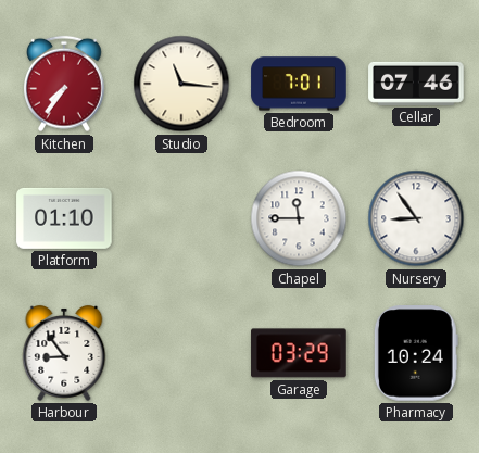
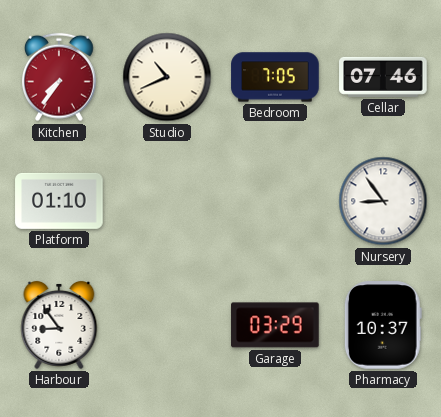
Studio: 11:16 -> 10:41
Bedroom: 7:01 -> 7:05
Chapel: 11:45 -> none
Pharmacy: 10:24 -> 10:37
